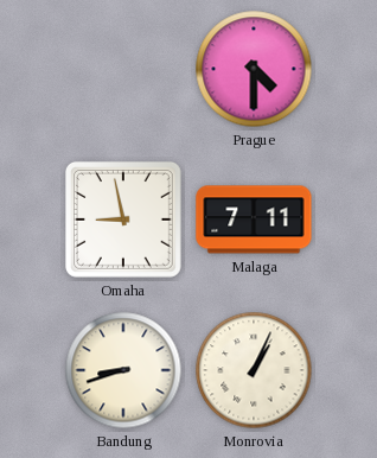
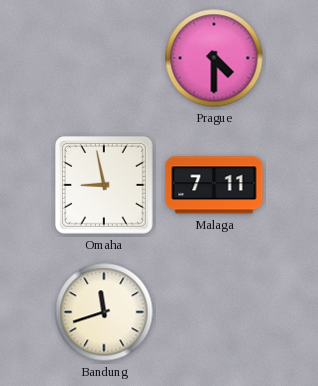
Bandung: 8:42 -> 11:42
Monrovia: 1:04 -> none
